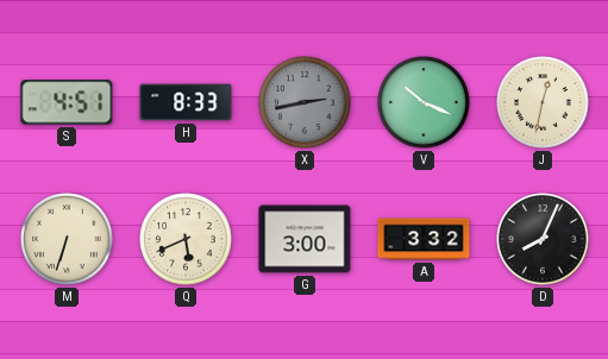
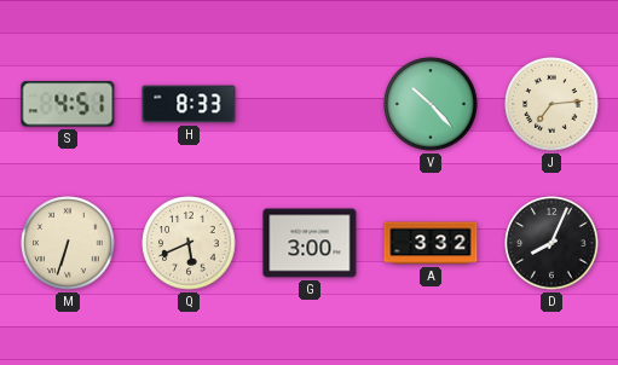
X: 2:43 -> none
V: 10:19 -> 10:23
J: 12:32 -> 7:14
